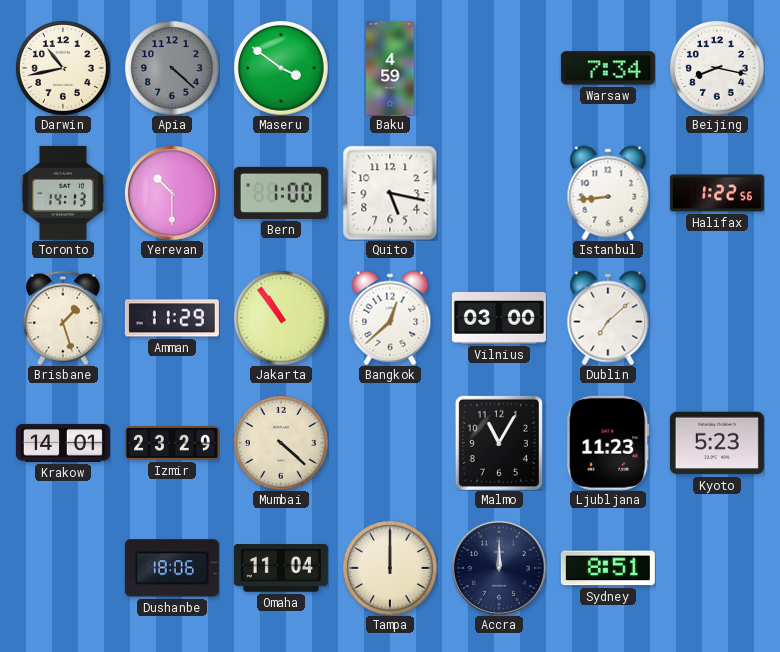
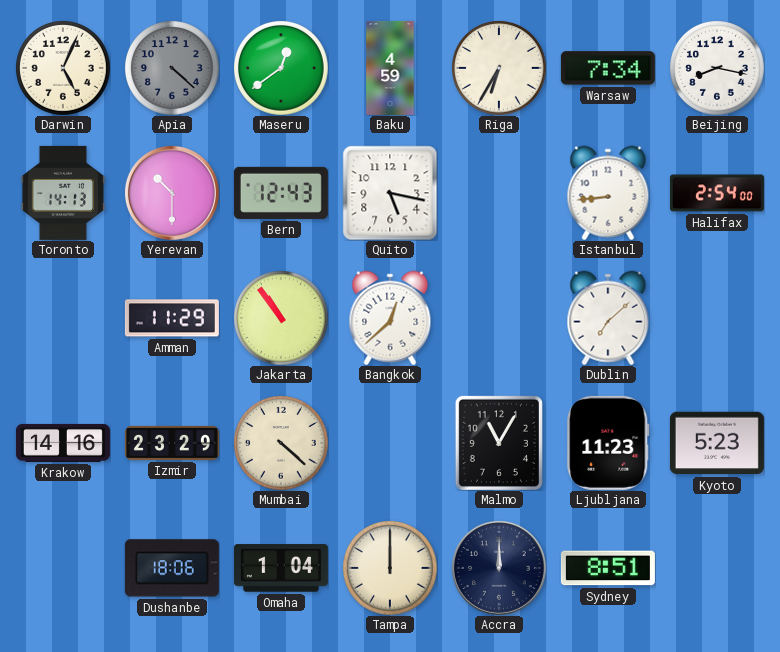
Darwin: 10:43 -> 5:04
Maseru: 3:51 -> 12:39
Riga: none -> 6:35
Bern: 1:00 -> 12:43
Halifax: 1:22 -> 2:54
Brisbane: 1:27 -> none
Vilnius: 03:00 -> none
Krakow: 14:01 -> 14:16
Omaha: 11:04 -> 1:04
